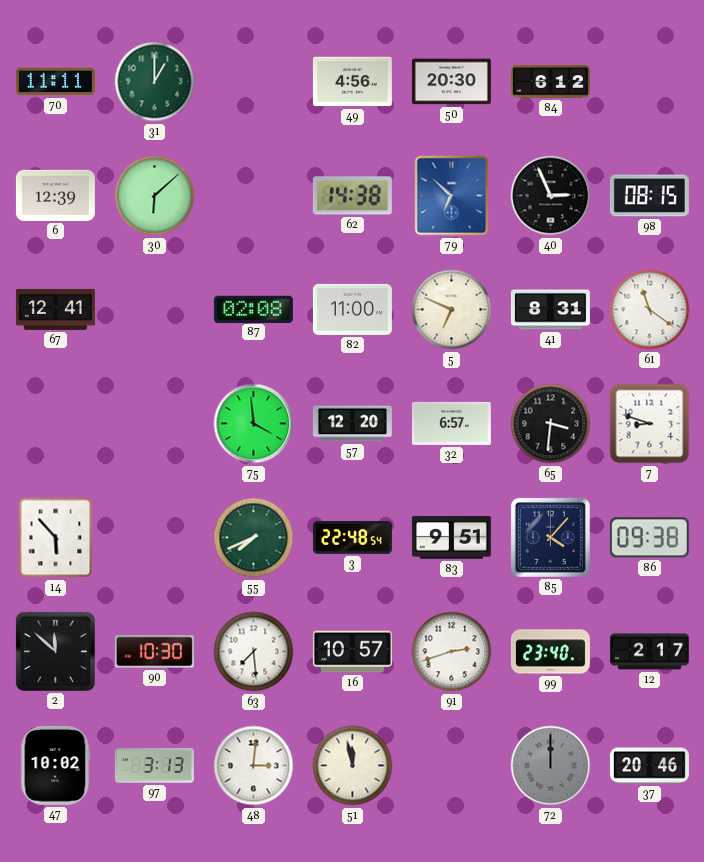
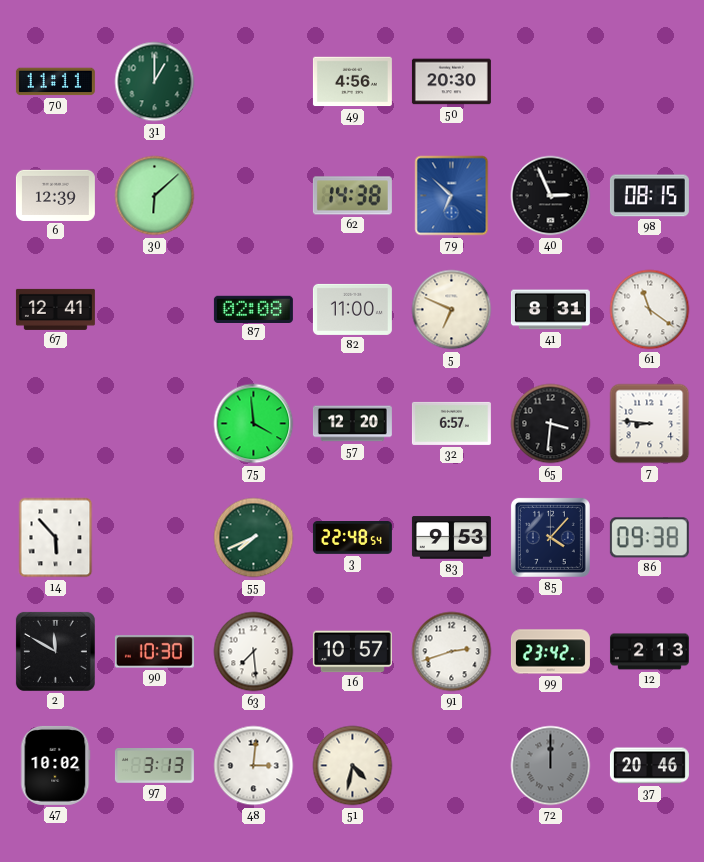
84: 6:12 -> none
7: 8:48 -> 8:46
83: 9:51 -> 9:53
2: 11:52 -> 11:50
99: 23:40 -> 23:42
12: 2:17 -> 2:13
51: 11:58 -> 4:32
